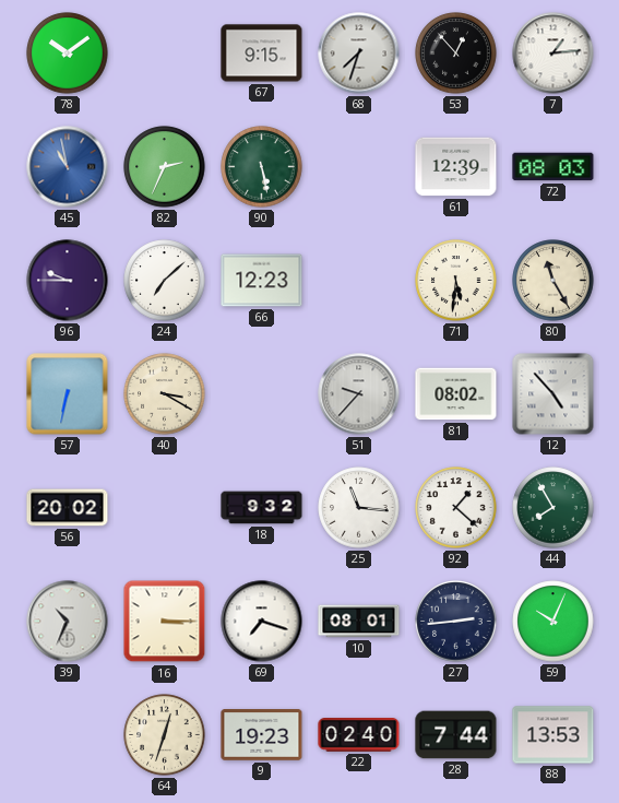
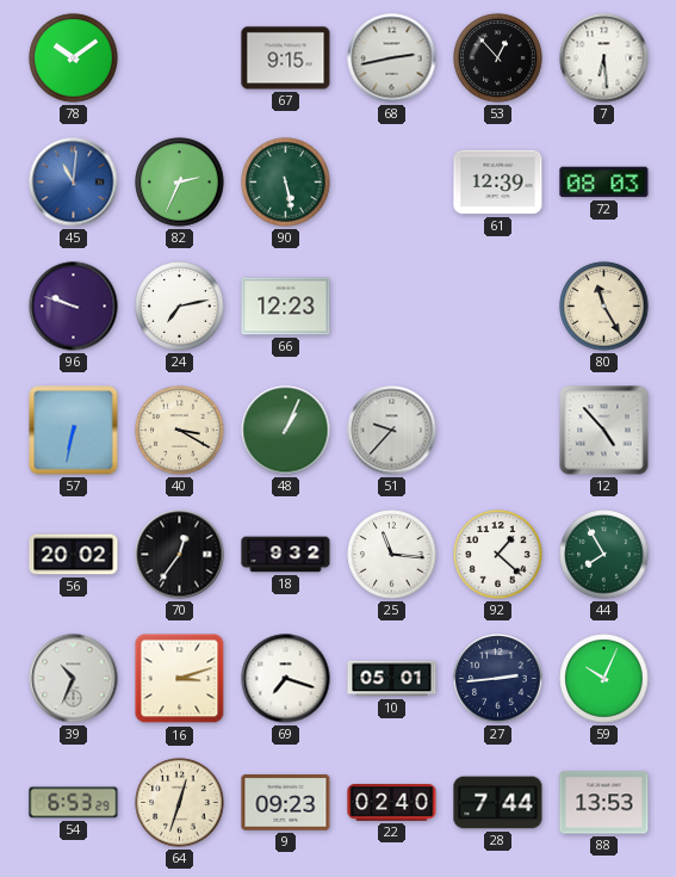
68: 7:33 -> 2:43
7: 1:14 -> 6:29
45: 10:58 -> 11:01
96: 9:45 -> 9:48
24: 7:08 -> 7:13
71: 5:31 -> none
48: none -> 1:04
81: 08:02 -> none
70: none -> 12:36
16: 3:15 -> 3:12
10: 08:01 -> 05:01
54: none -> 6:53
9: 19:23 -> 09:23
